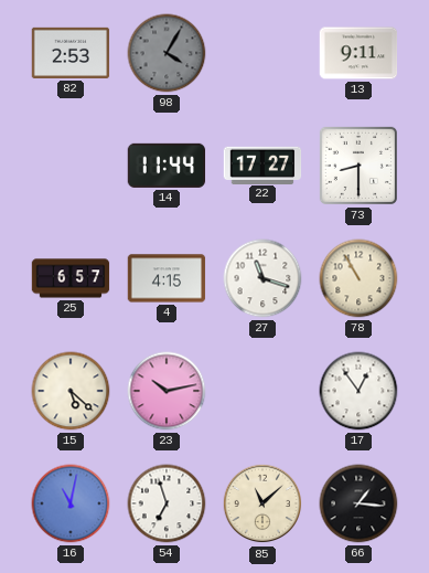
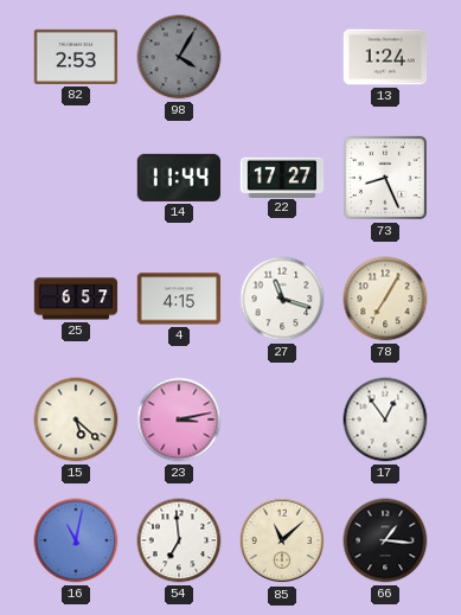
13: 9:11 -> 1:24
73: 8:30 -> 8:26
78: 10:55 -> 7:05
23: 10:13 -> 3:13
54: 6:57 -> 6:59
